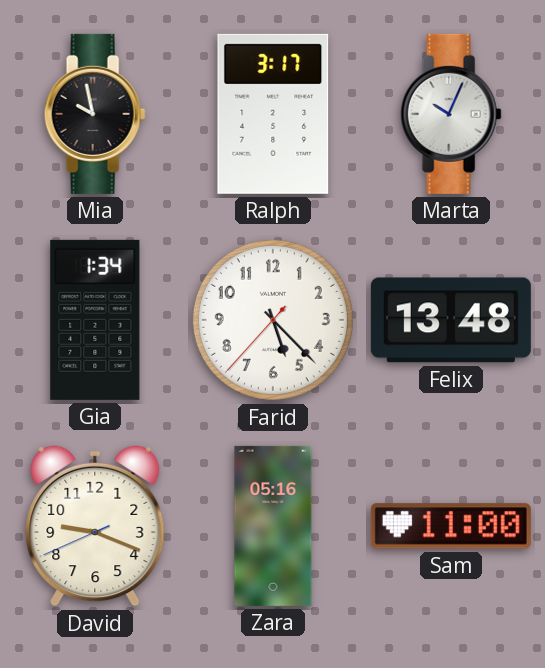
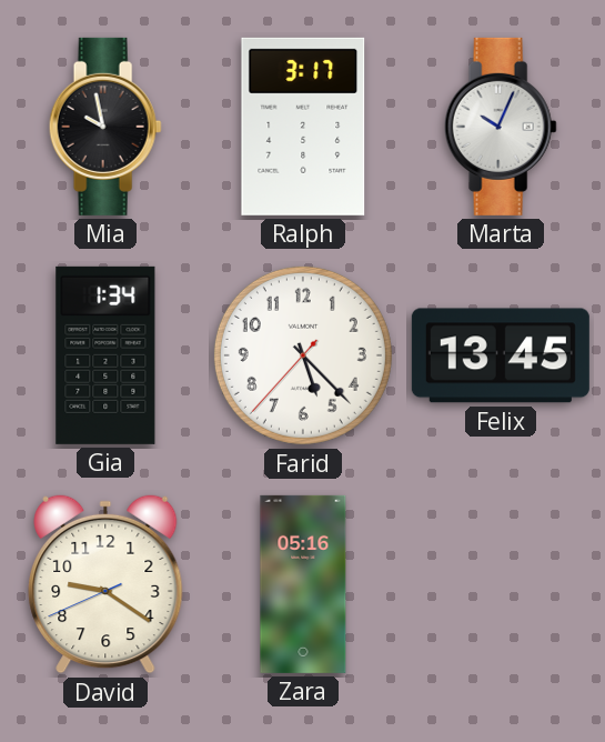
Felix: 13:48 -> 13:45
David: 9:18 -> 9:20
Sam: 11:00 -> none
